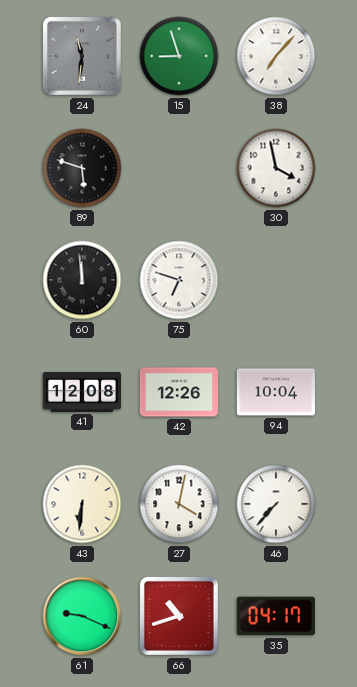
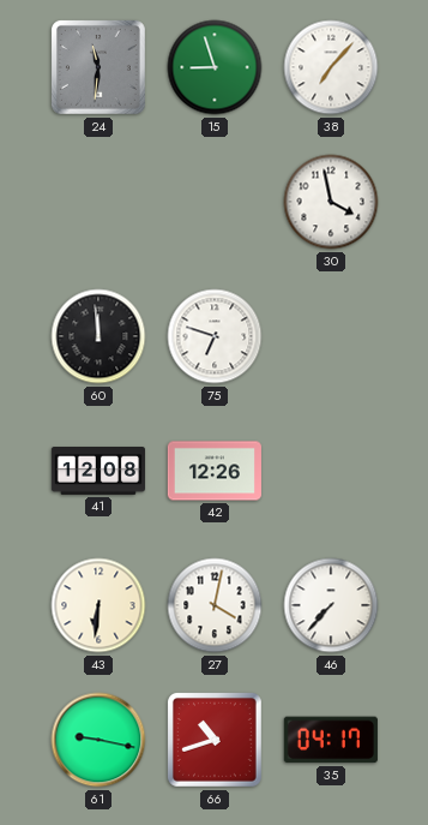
89: 5:48 -> none
94: 10:04 -> none
61: 9:19 -> 9:17
